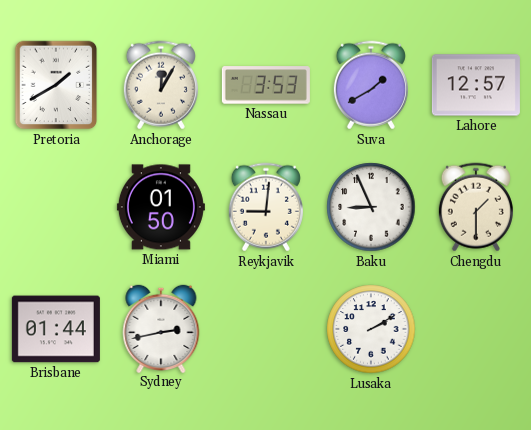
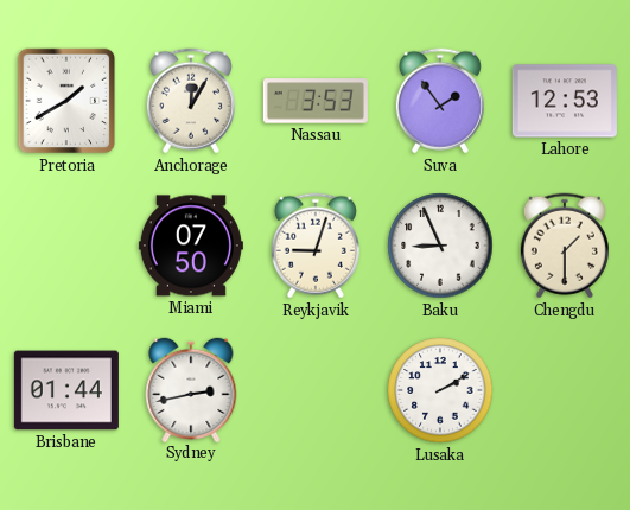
Suva: 1:40 -> 1:54
Lahore: 12:57 -> 12:53
Miami: 01:50 -> 07:50
Reykjavik: 9:01 -> 9:03
